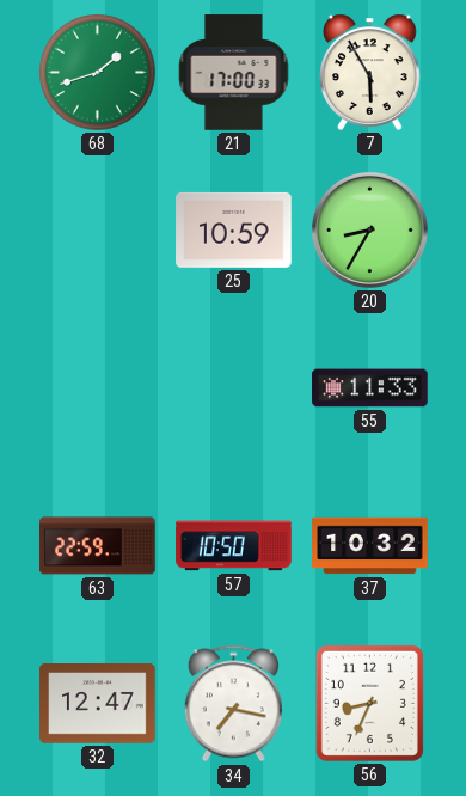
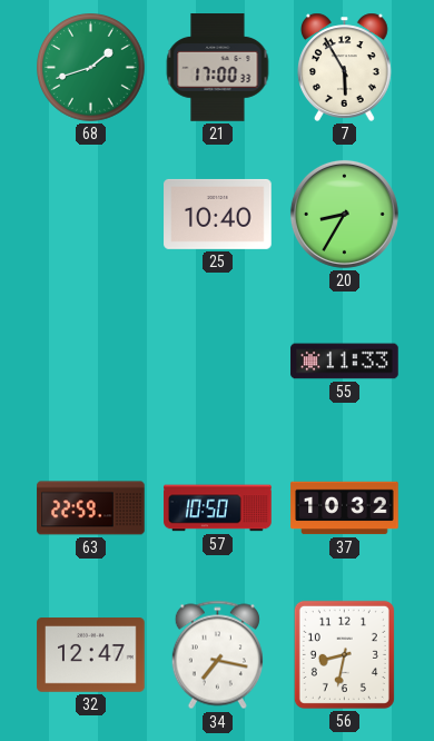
25: 10:59 -> 10:40
56: 8:34 -> 8:32
